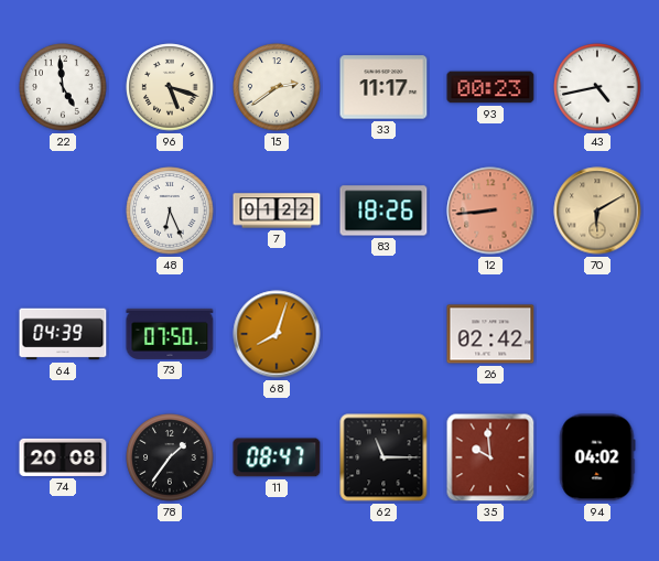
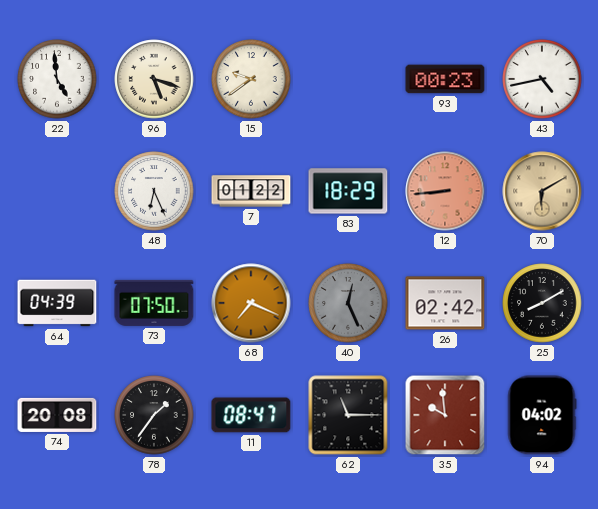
15: 2:39 -> 9:39
33: 11:17 -> none
83: 18:26 -> 18:29
68: 8:03 -> 7:19
40: none -> 12:26
25: none -> 8:10
